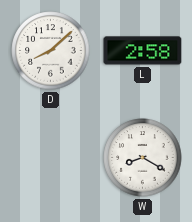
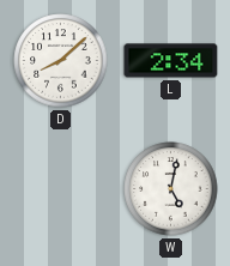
L: 2:58 -> 2:34
W: 8:20 -> 5:02
